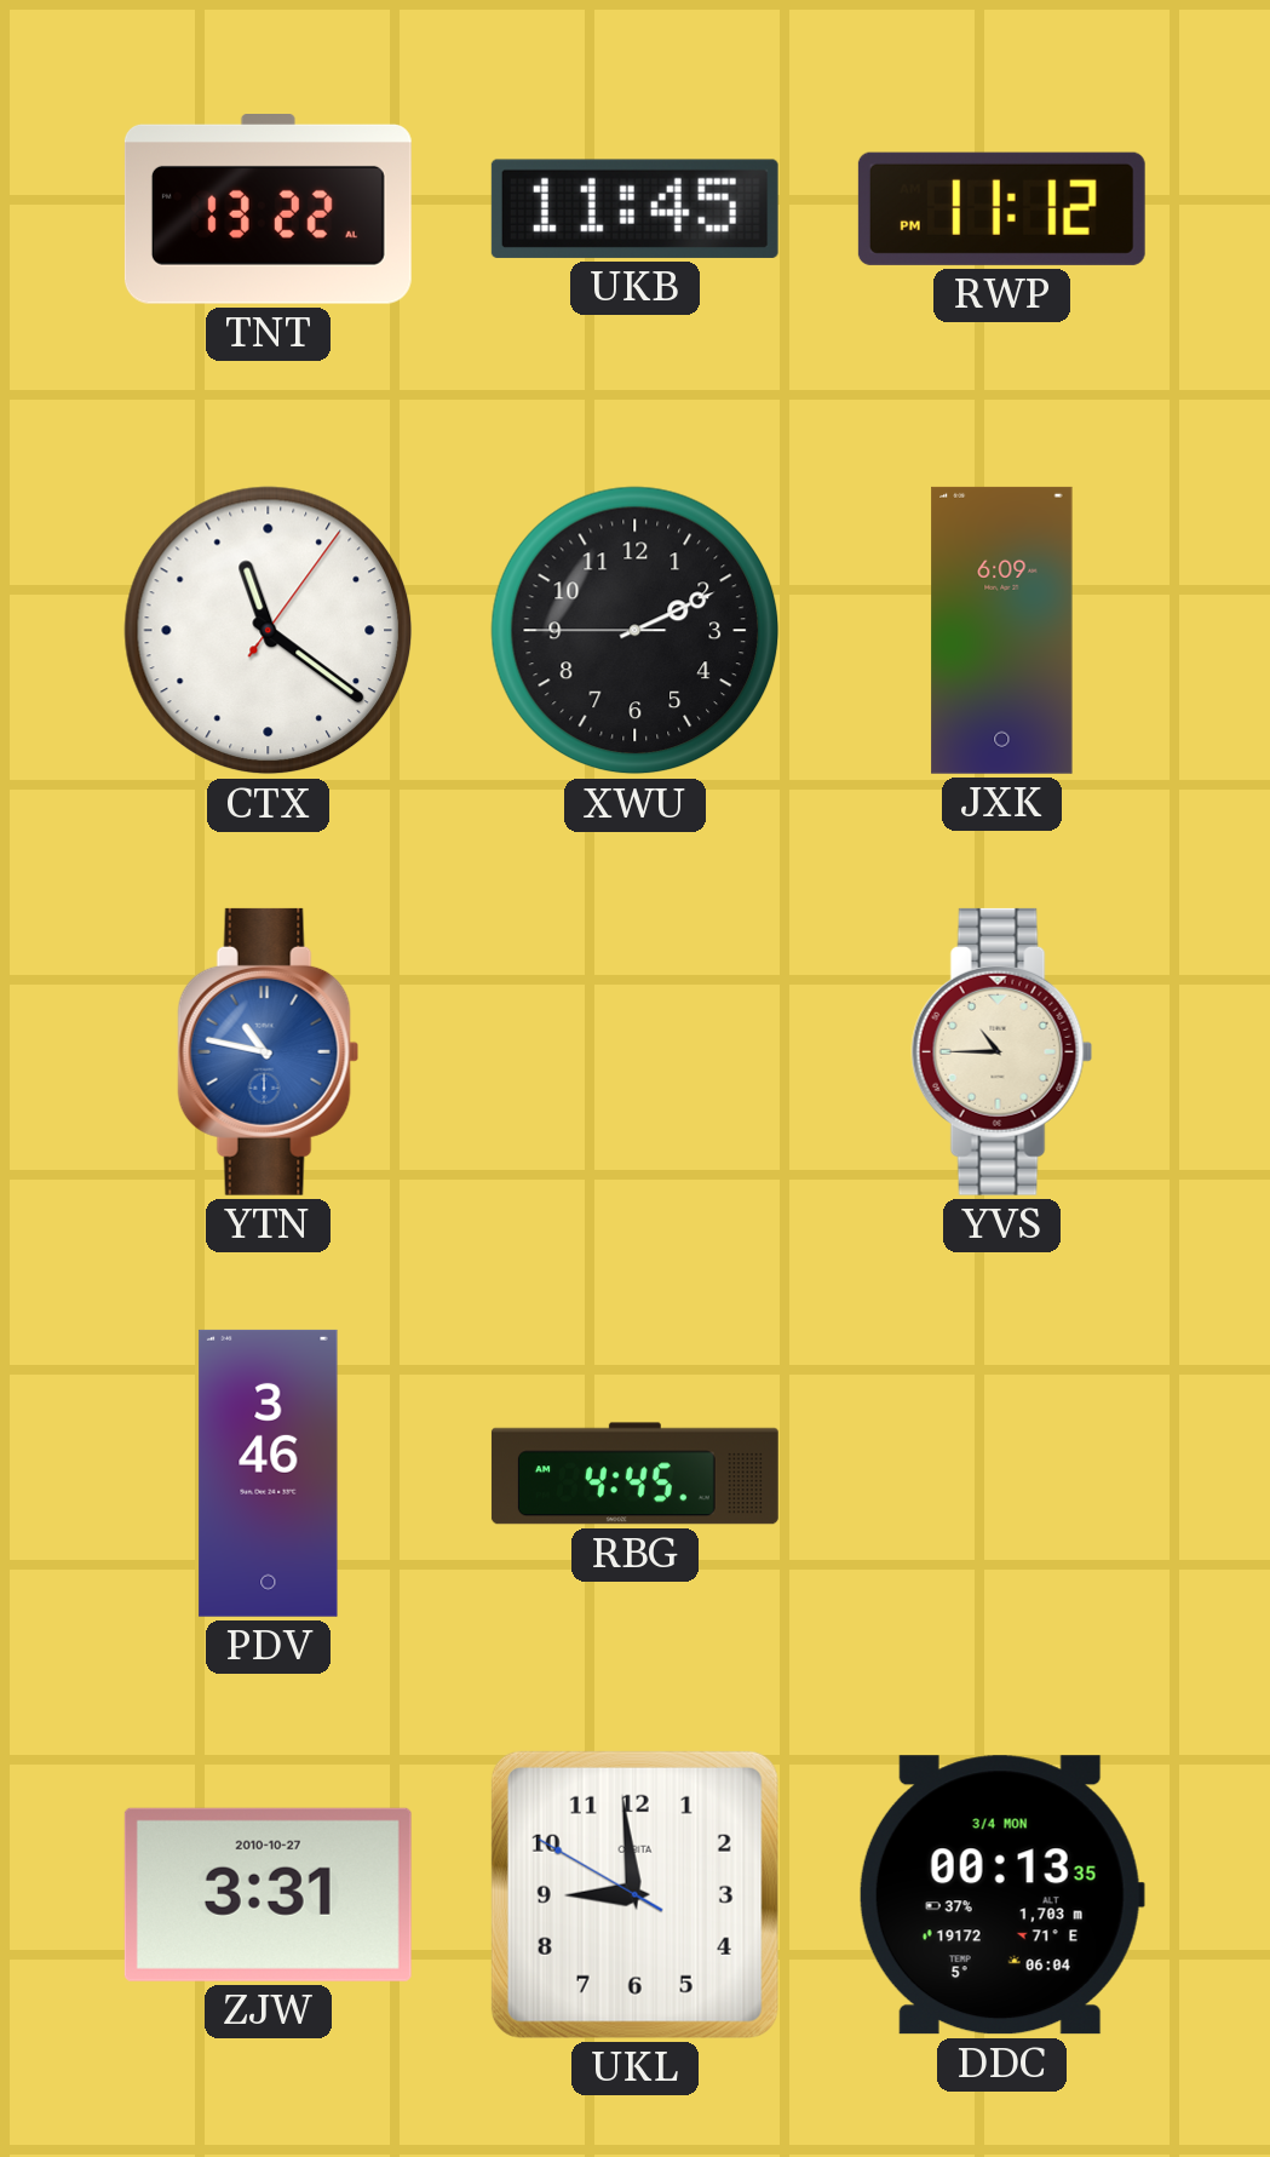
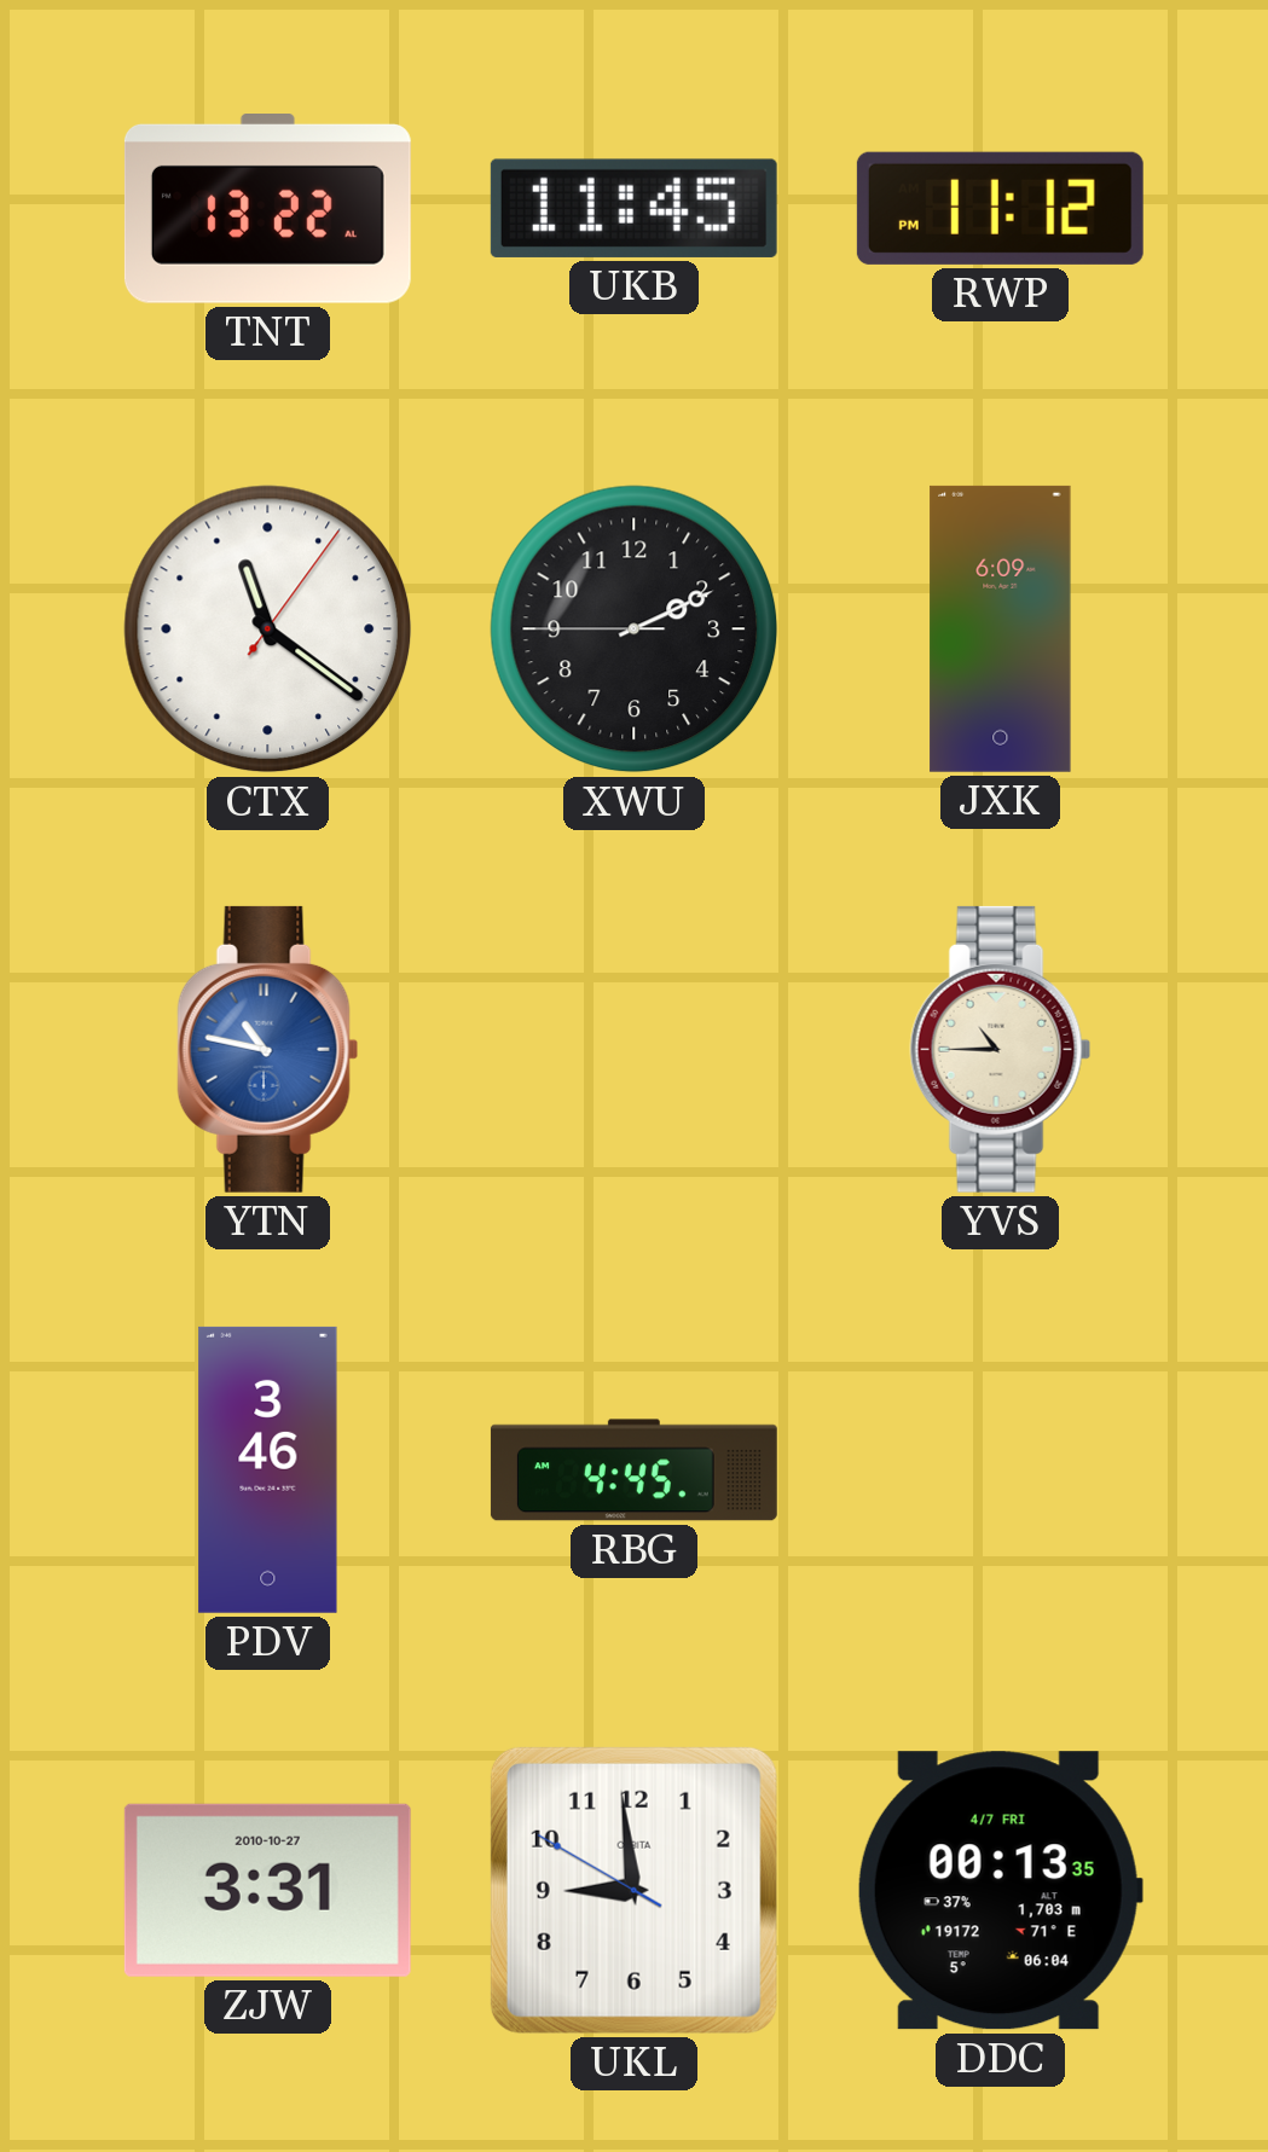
DDC date: 3/4 MON -> 4/7 FRI
